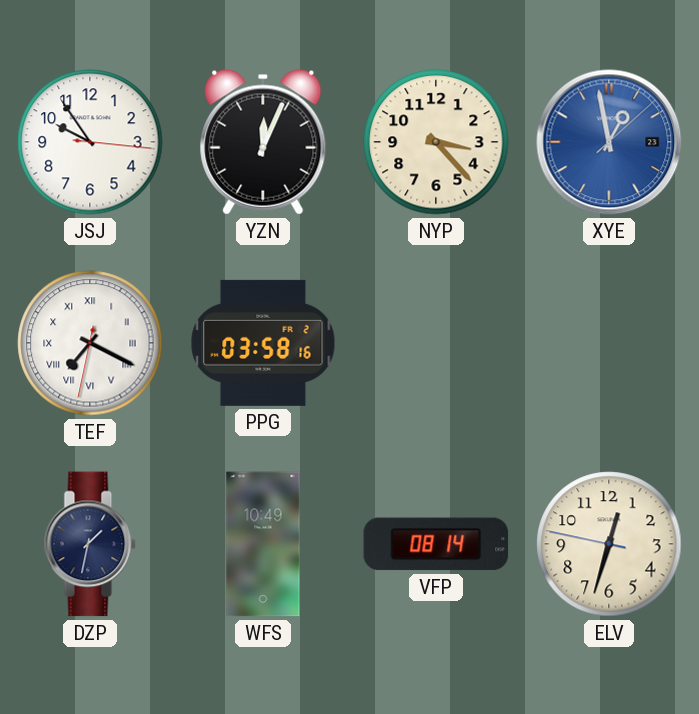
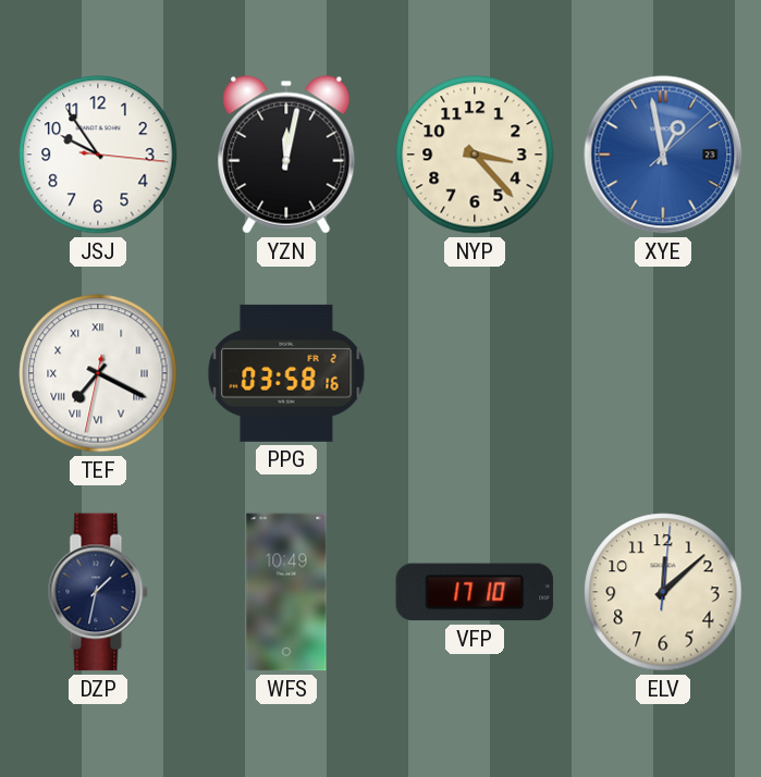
YZN: 12:04 -> 12:02
VFP: 08:14 -> 17:10
ELV: 12:32 -> 12:08
